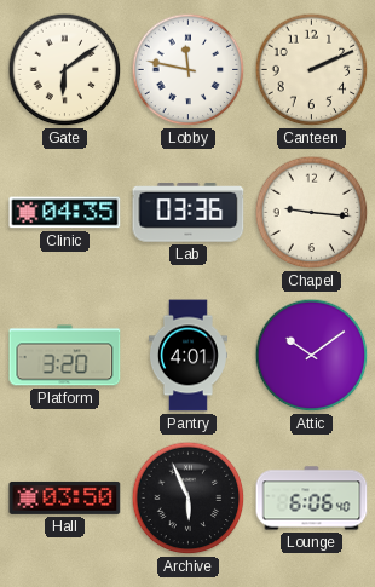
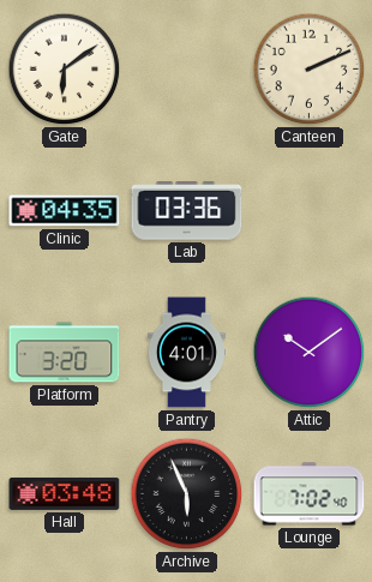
Lobby: 11:47 -> none
Chapel: 9:16 -> none
Hall: 03:50 -> 03:48
Lounge: 6:06 -> 7:02
